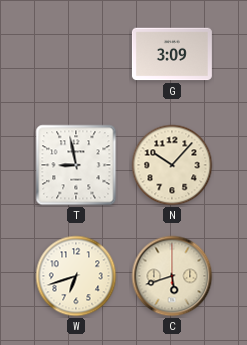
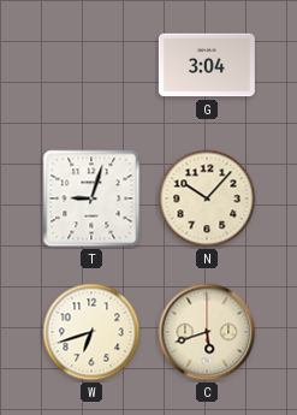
G: 3:09 -> 3:04
T: 8:58 -> 9:03
